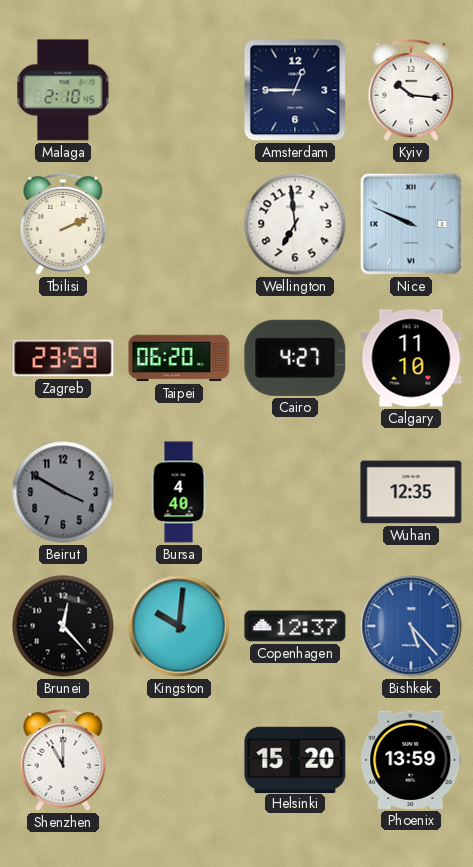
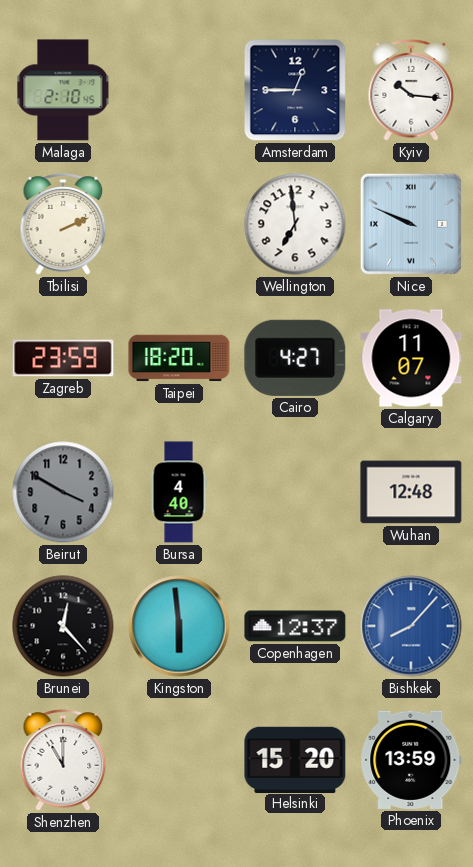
Taipei: 06:20 -> 18:20
Calgary: 11:10 -> 11:07
Wuhan: 12:35 -> 12:48
Kingston: 10:01 -> 5:59
Bishkek: 5:23 -> 8:07
